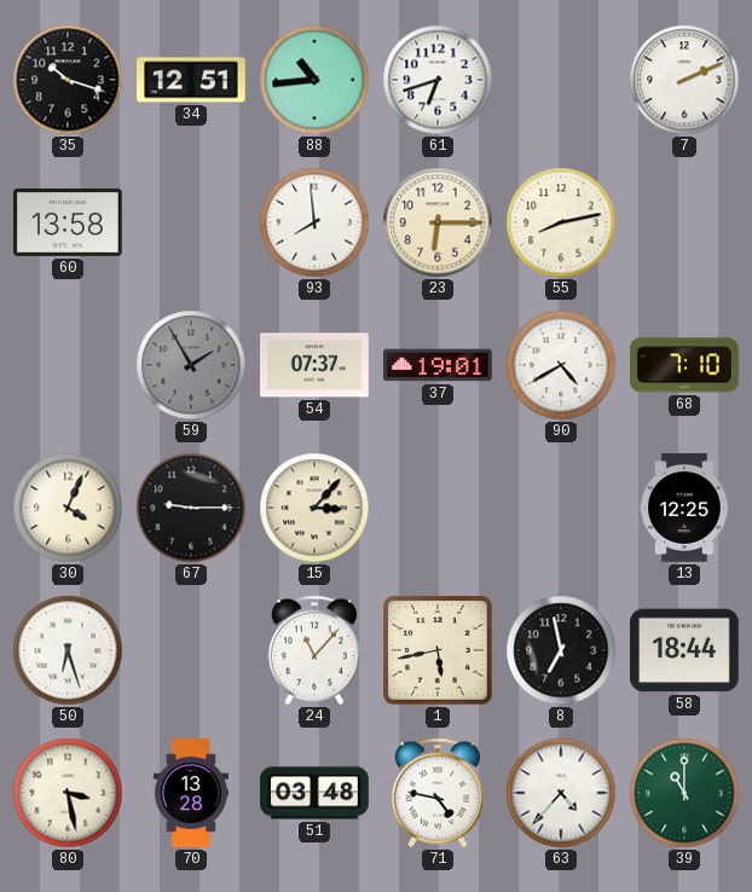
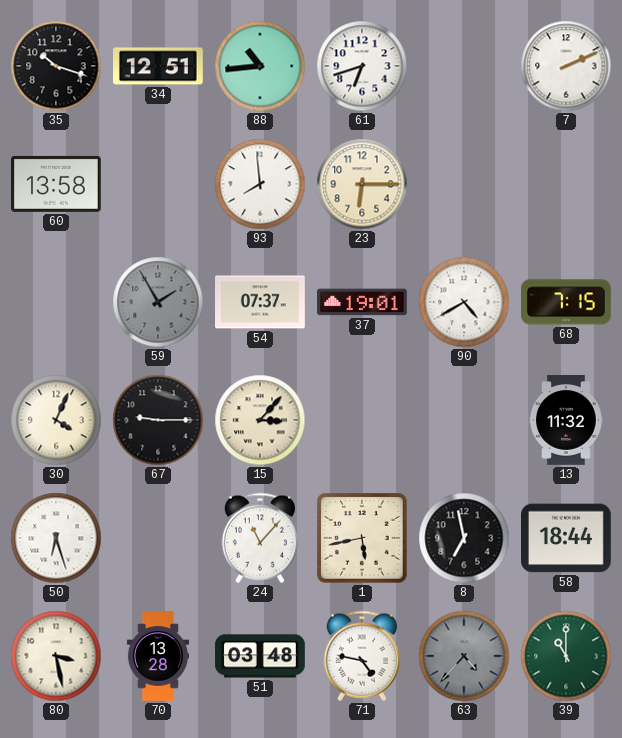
55: 8:13 -> none
68: 7:10 -> 7:15
13: 12:25 -> 11:32
63 dial: white -> grey
